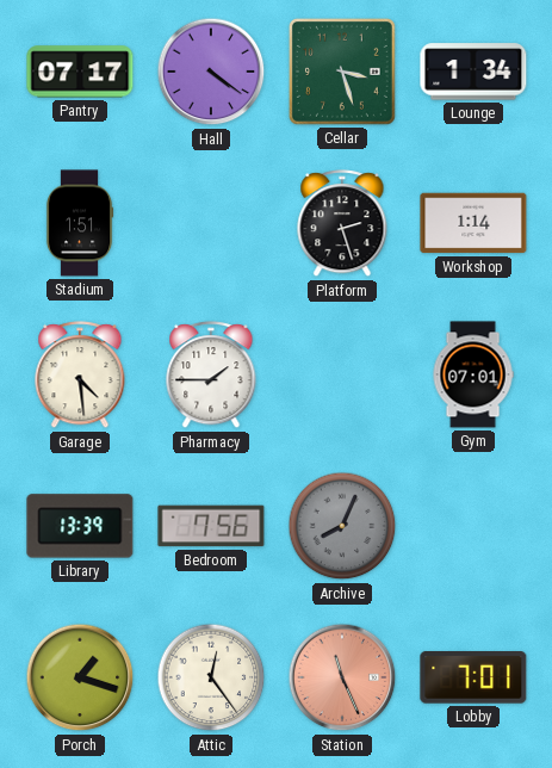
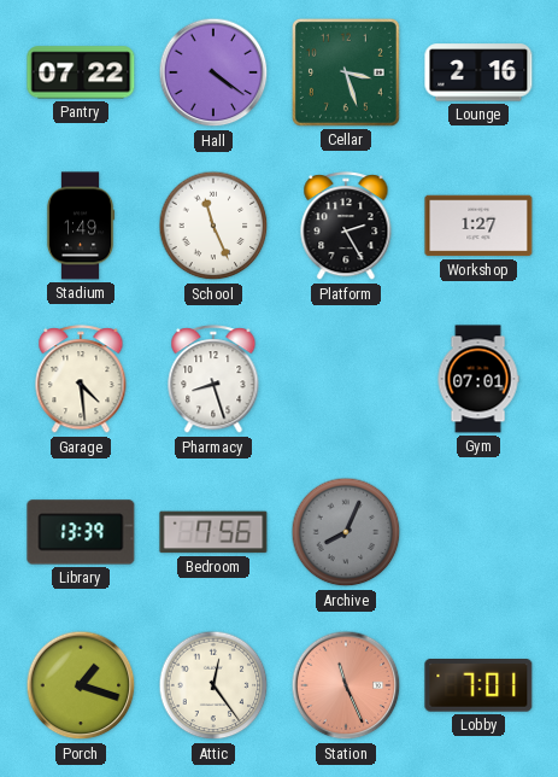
Pantry: 07:17 -> 07:22
Lounge: 1:34 -> 2:16
Stadium: 1:51 -> 1:49
School: none -> 11:26
Platform: 2:27 -> 2:25
Workshop: 1:14 -> 1:27
Pharmacy: 1:45 -> 8:27
